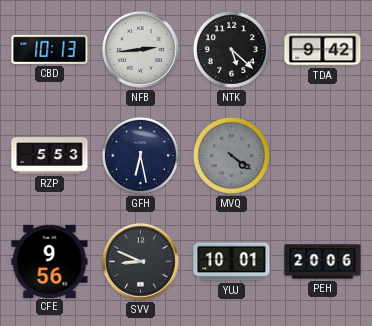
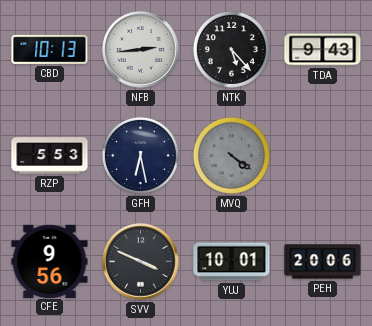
NTK: 5:22 -> 5:23
TDA: 9:42 -> 9:43
SVV: 8:49 -> 3:49
